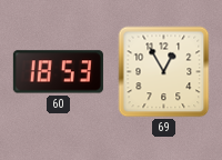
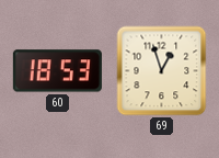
69: 12:55 -> 12:57
